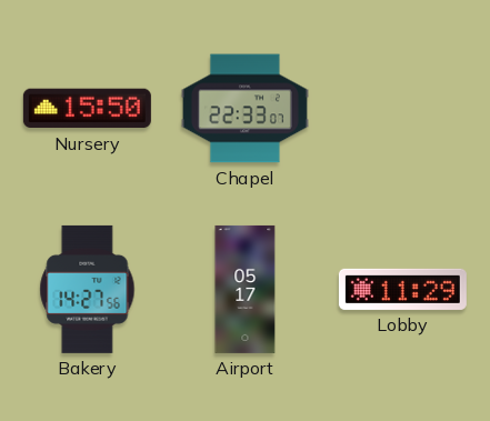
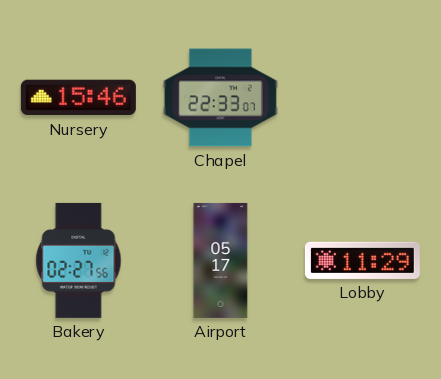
Nursery: 15:50 -> 15:46
Bakery: 14:27 -> 02:27
